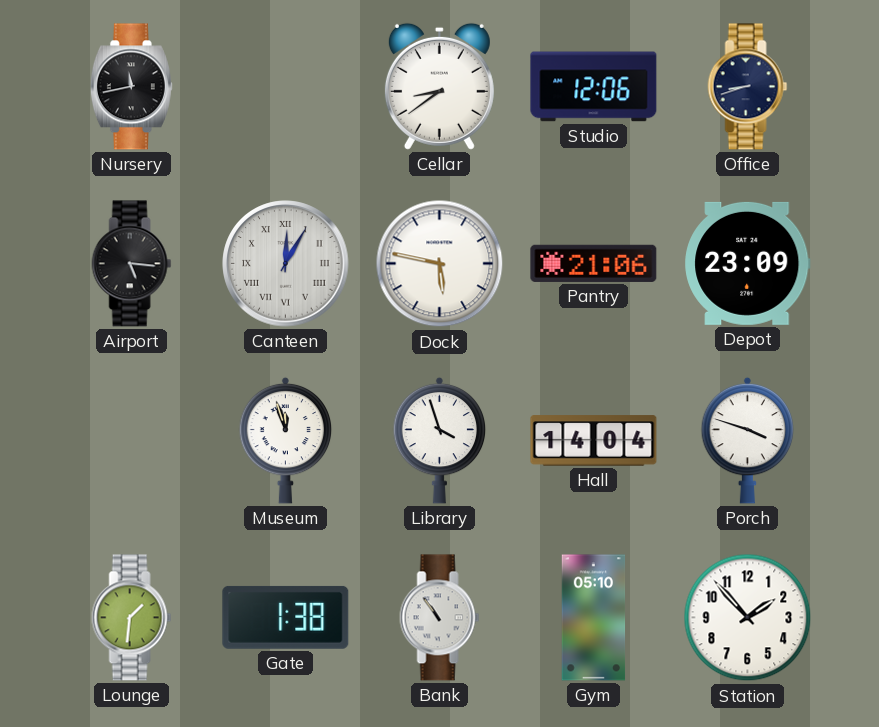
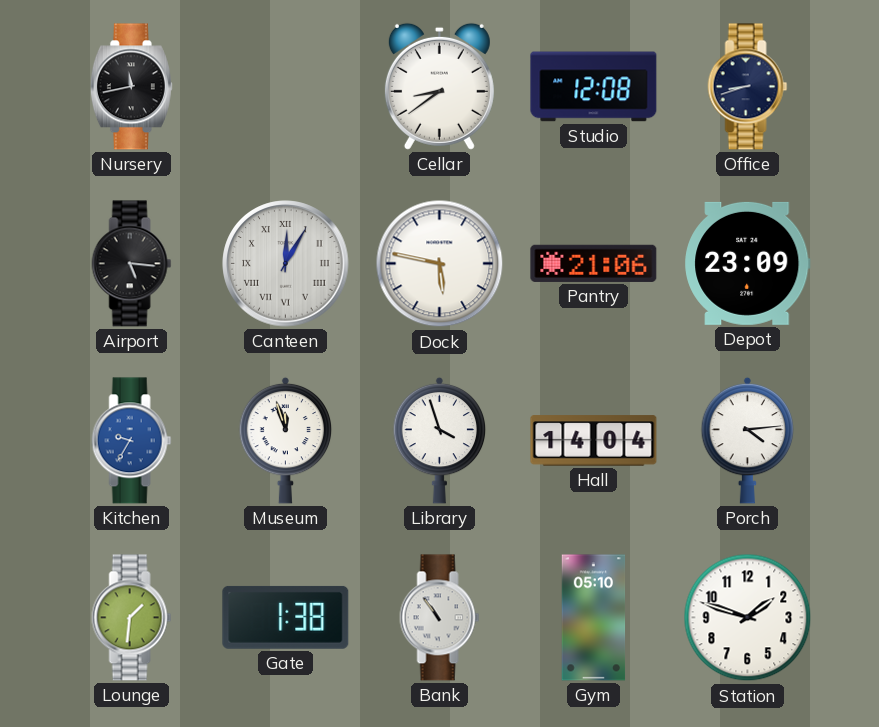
Studio: 12:06 -> 12:08
Kitchen: none -> 9:35
Porch: 3:48 -> 4:14
Station: 1:53 -> 1:48
